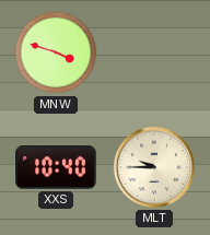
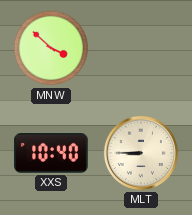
MNW: 3:48 -> 3:52
MLT: 9:45 -> 8:45
